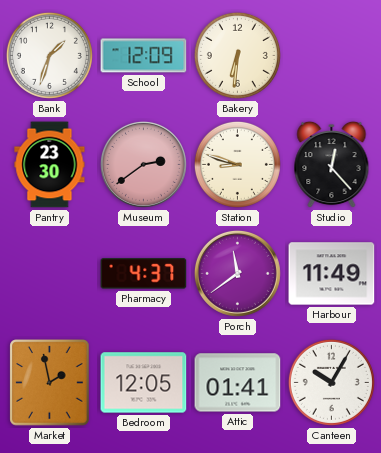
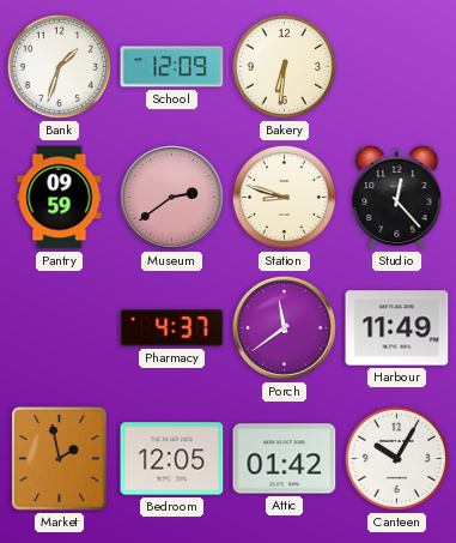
Pantry: 23:30 -> 09:59
Attic: 01:41 -> 01:42
